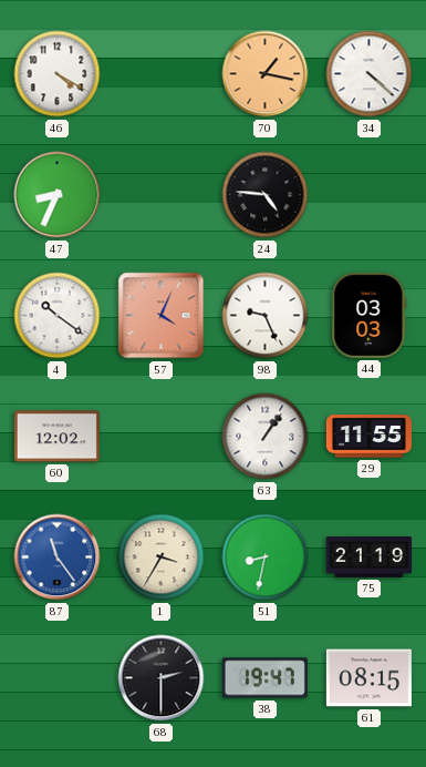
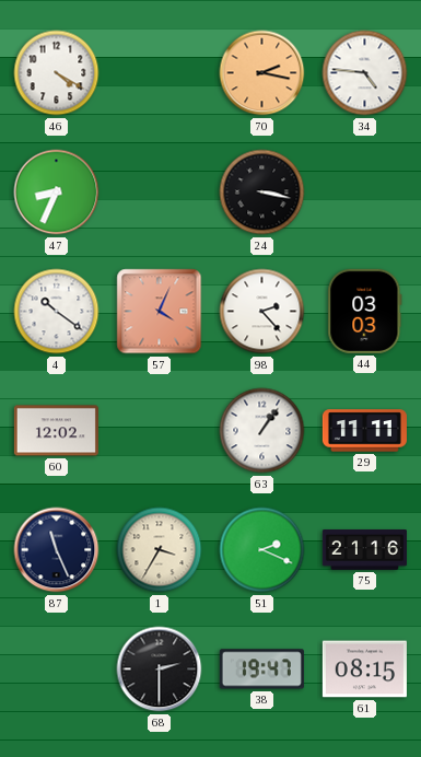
70: 1:17 -> 2:17
34: 4:22 -> 4:46
24: 4:46 -> 3:17
98: 9:26 -> 2:23
29: 11:55 -> 11:11
87: 11:24 -> 11:26
87 dial: blue -> navy
51: 8:32 -> 2:19
75: 21:19 -> 21:16
